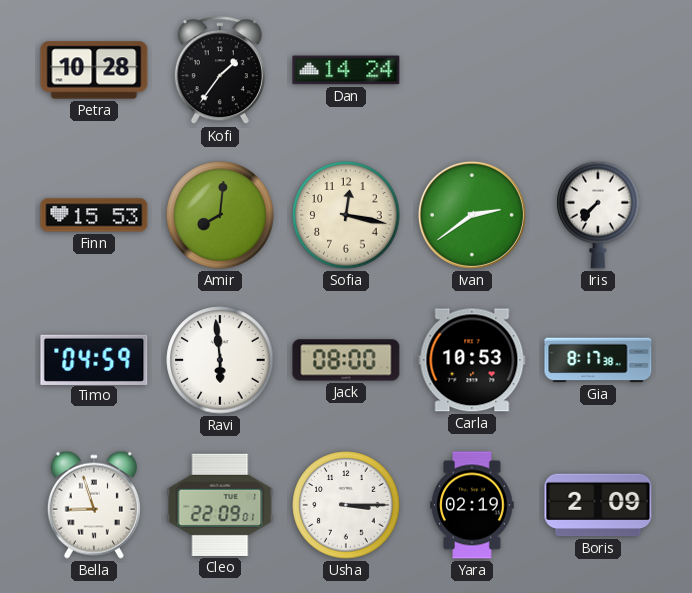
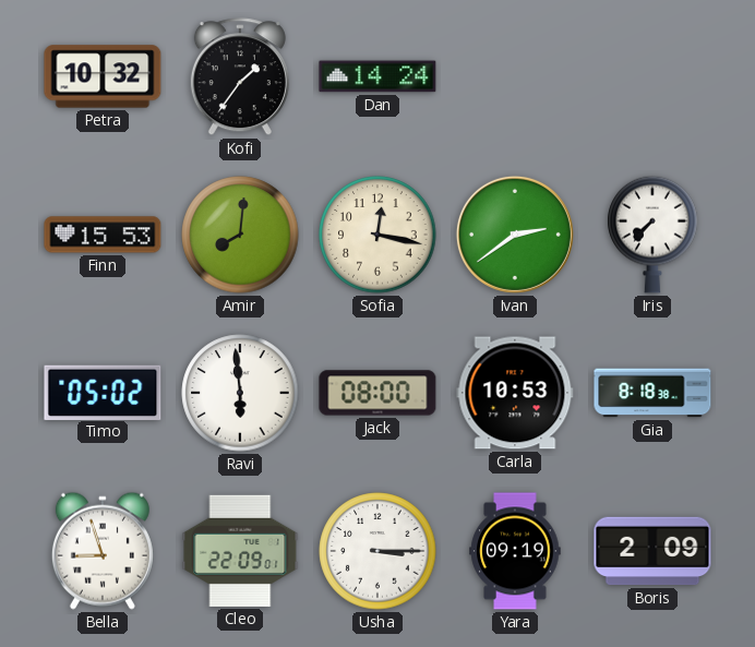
Petra: 10:28 -> 10:32
Timo: 04:59 -> 05:02
Gia: 8:17 -> 8:18
Yara: 02:19 -> 09:19
